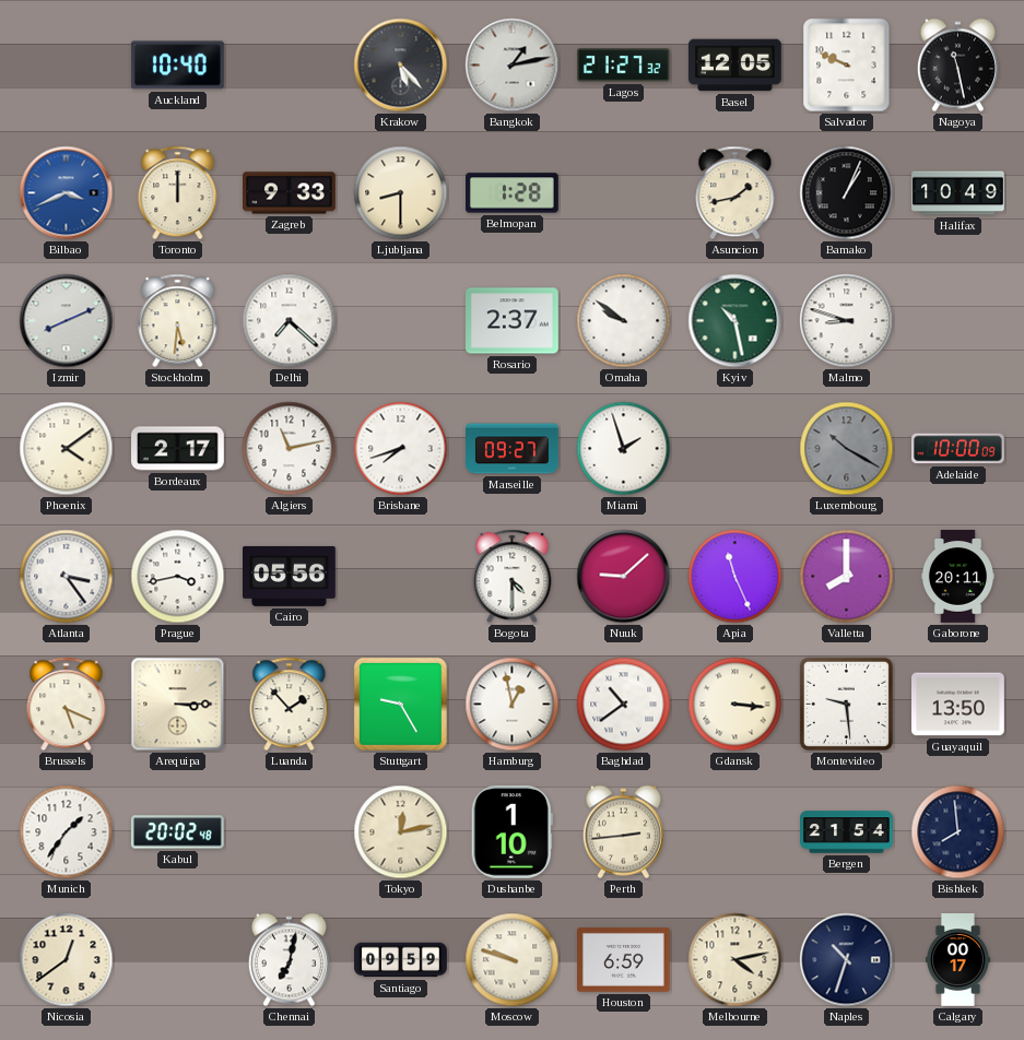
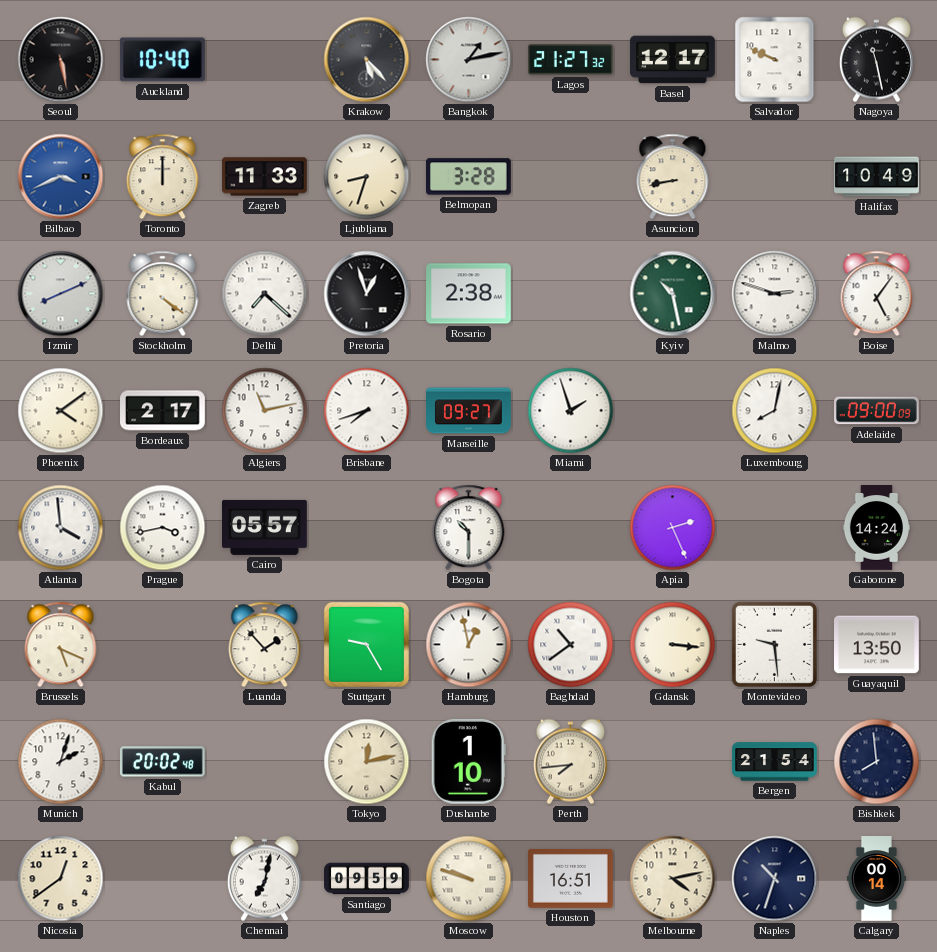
Seoul: none -> 5:28
Basel: 12:05 -> 12:17
Zagreb: 9:33 -> 11:33
Ljubljana: 8:30 -> 8:33
Belmopan: 1:28 -> 3:28
Asuncion: 1:43 -> 8:43
Bamako: 1:04 -> none
Stockholm: 5:31 -> 4:21
Pretoria: none -> 12:57
Rosario: 2:37 -> 2:38
Omaha: 9:51 -> none
Malmo: 8:48 -> 2:48
Boise: none -> 5:06
Luxembourg: 10:20 -> 8:02
Luxembourg dial: grey -> white
Adelaide: 10:00 -> 09:00
Atlanta: 3:24 -> 3:59
Cairo: 05:56 -> 05:57
Bogota: 4:30 -> 10:30
Nuuk: 9:08 -> none
Apia: 11:26 -> 2:26
Valletta: 8:00 -> none
Gaborone: 20:11 -> 14:24
Arequipa: 3:15 -> none
Munich: 1:36 -> 2:03
Perth: 2:44 -> 7:44
Houston: 6:59 -> 16:51
Calgary: 00:17 -> 00:14
